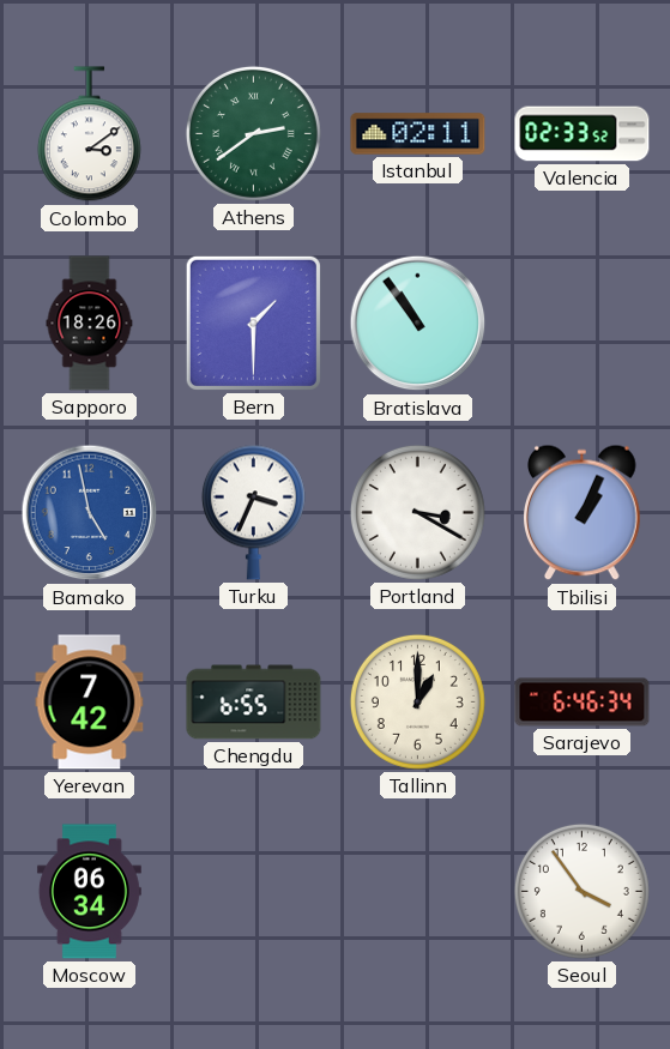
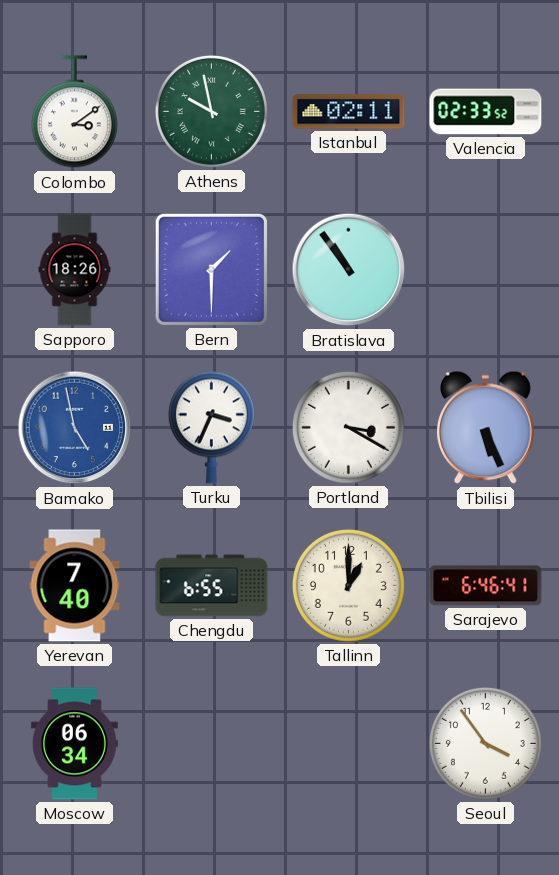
Athens: 2:39 -> 9:58
Tbilisi: 1:04 -> 5:26
Yerevan: 7:42 -> 7:40
Sarajevo: 6:46:34 -> 6:46:41
